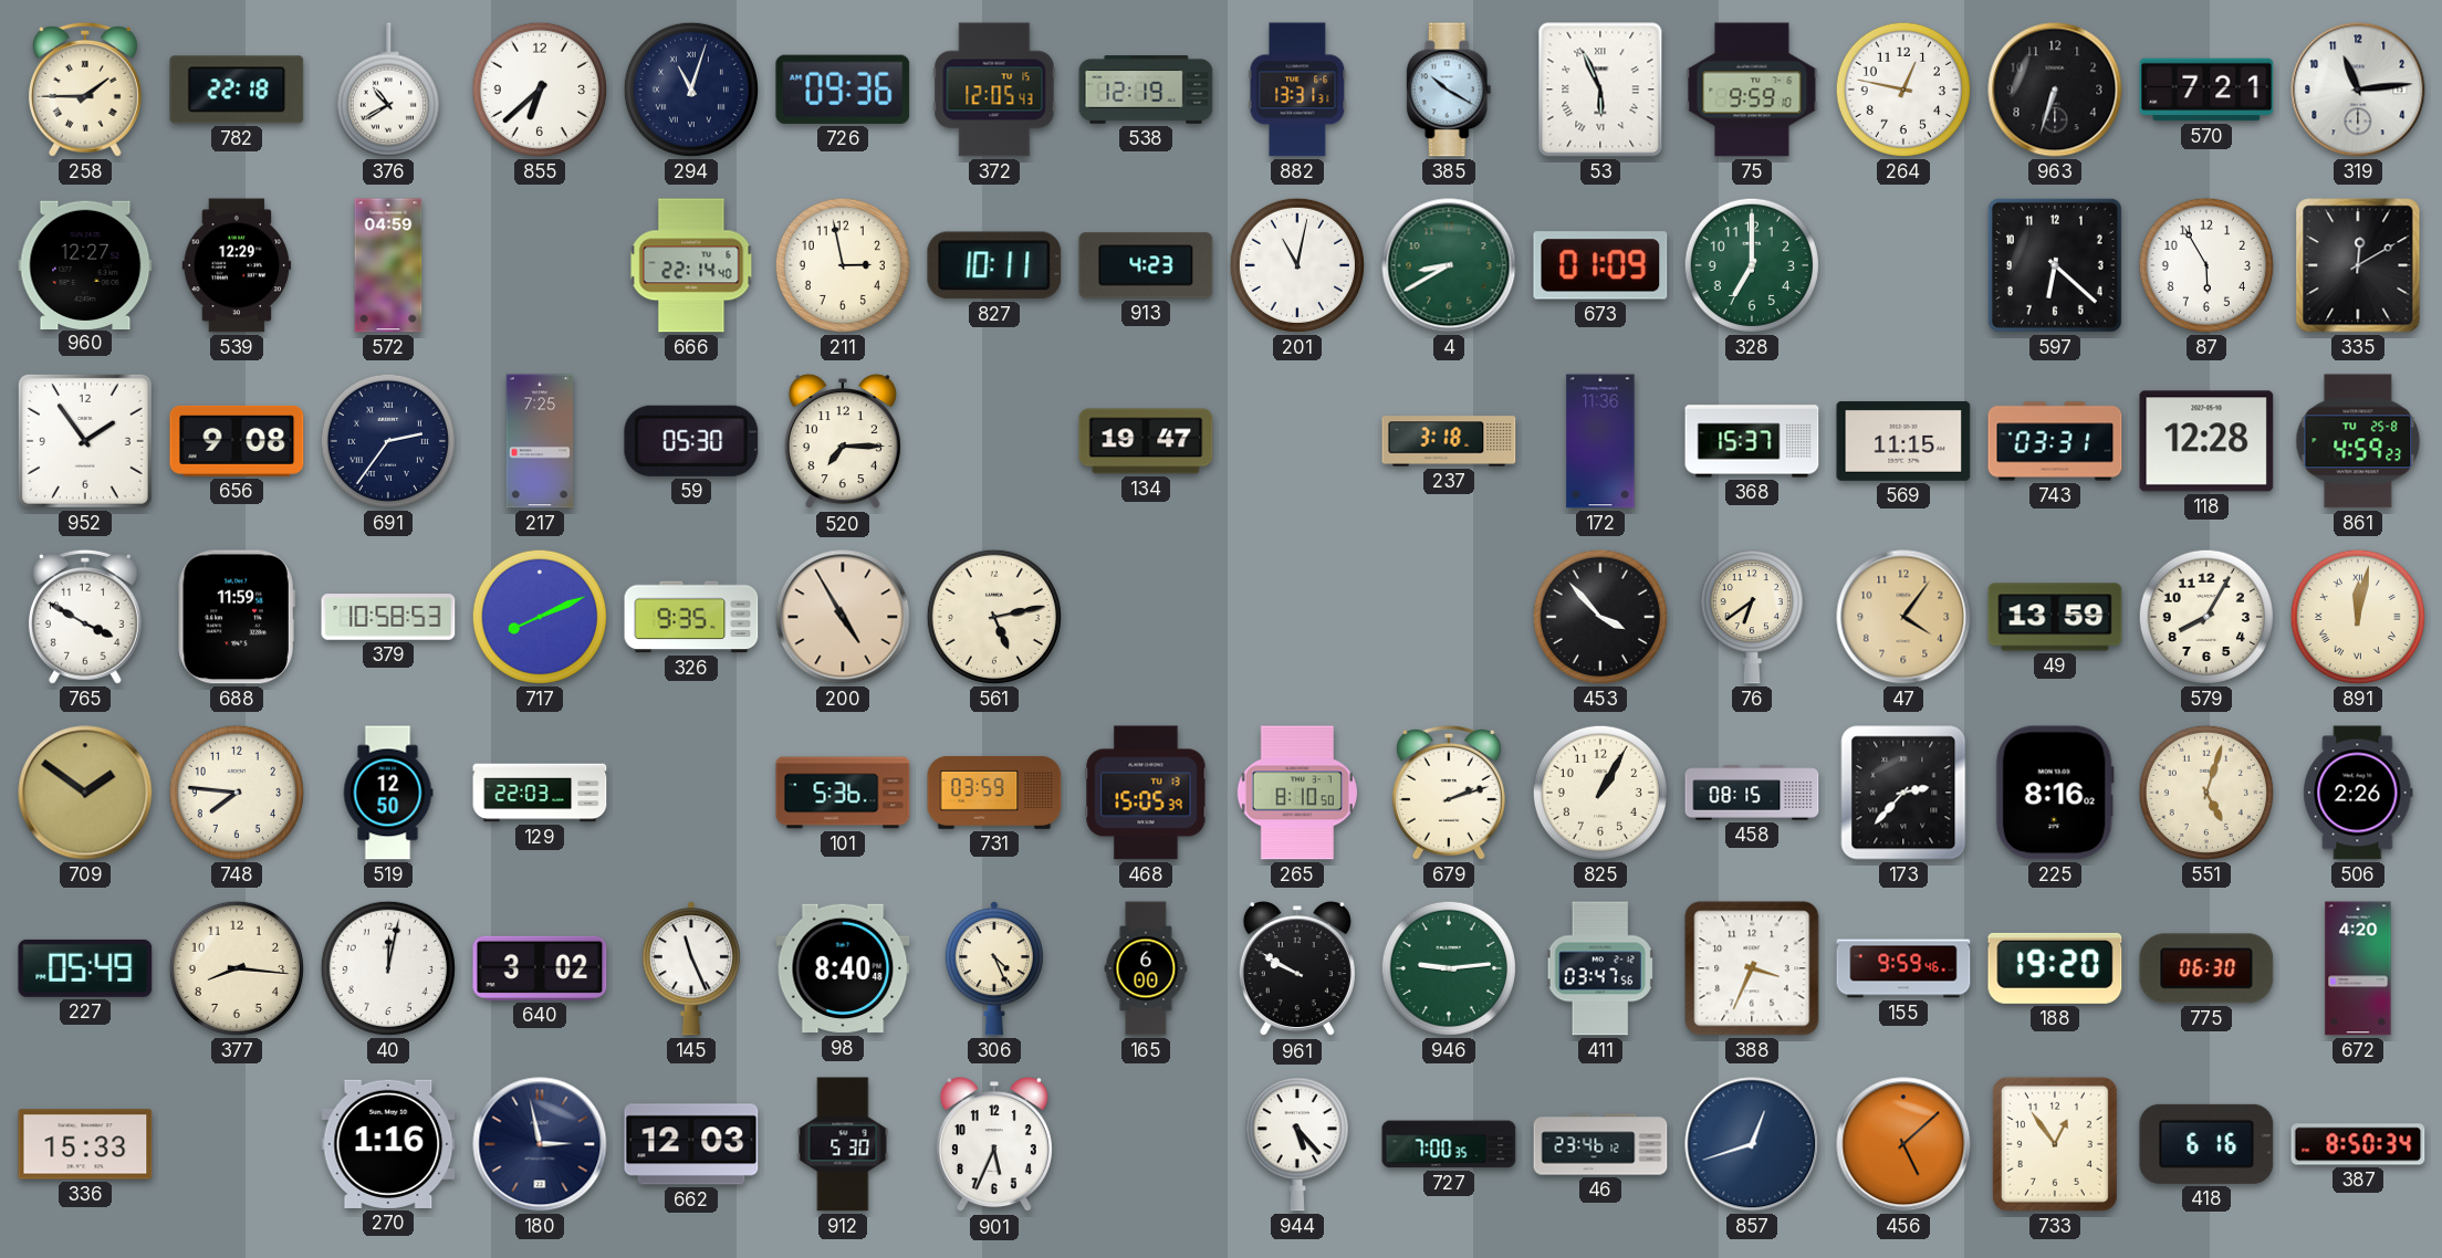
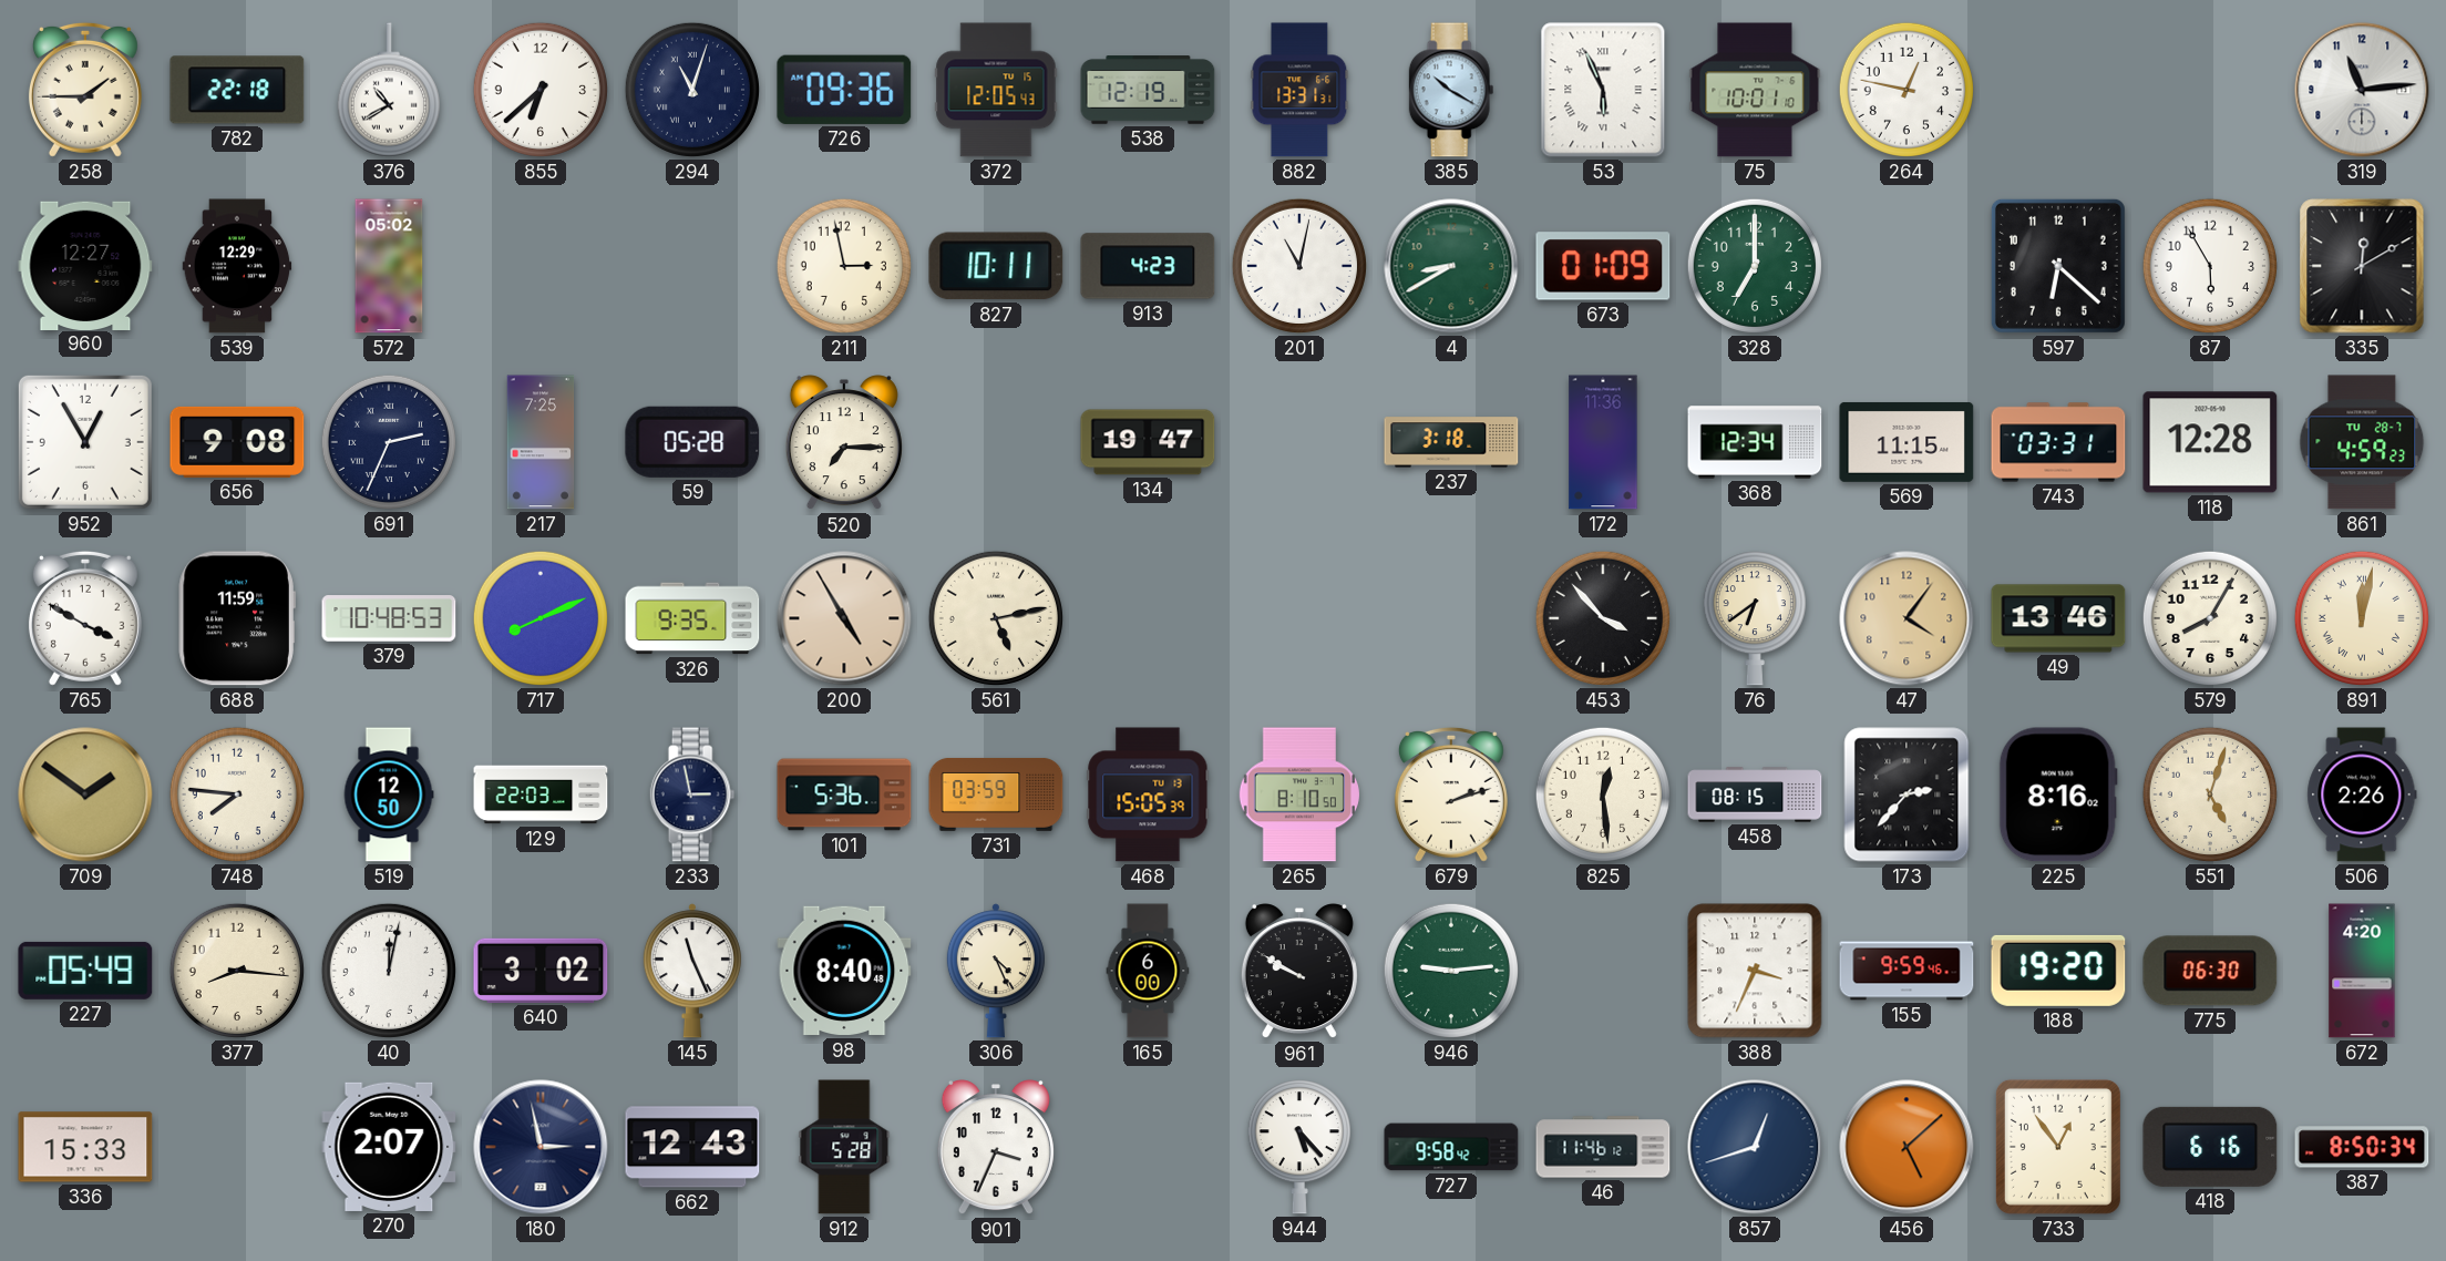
75: 9:59 -> 10:01
963: 6:33 -> none
570: 7:21 -> none
572: 04:59 -> 05:02
666: 22:14 -> none
952: 1:54 -> 12:55
691: 2:36 -> 2:34
59: 05:30 -> 05:28
368: 15:37 -> 12:34
861 date: TU 25-8 -> TU 28-7
379: 10:58 -> 10:48
49: 13:59 -> 13:46
233: none -> 2:58
825: 1:05 -> 12:29
411: 03:47 -> none
270: 1:16 -> 2:07
662: 12:03 -> 12:43
912: 5:30 -> 5:28
901: 5:34 -> 3:34
727: 7:00 -> 9:58
46: 23:46 -> 11:46
